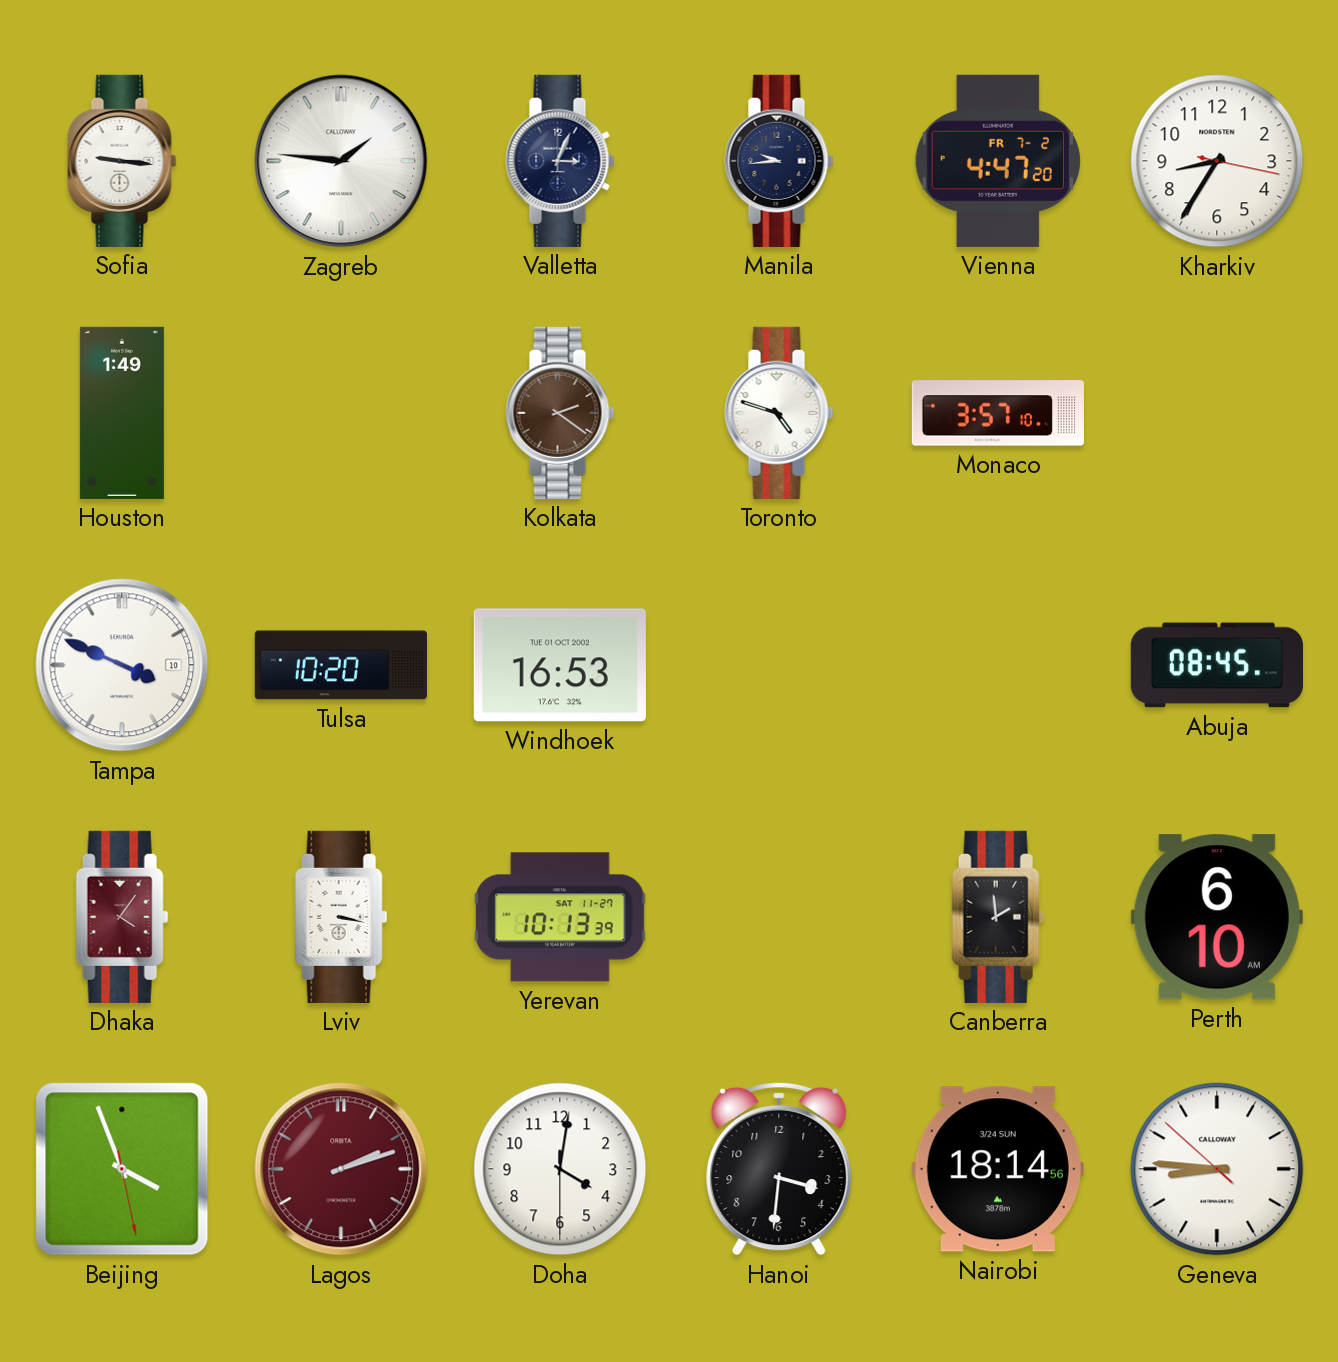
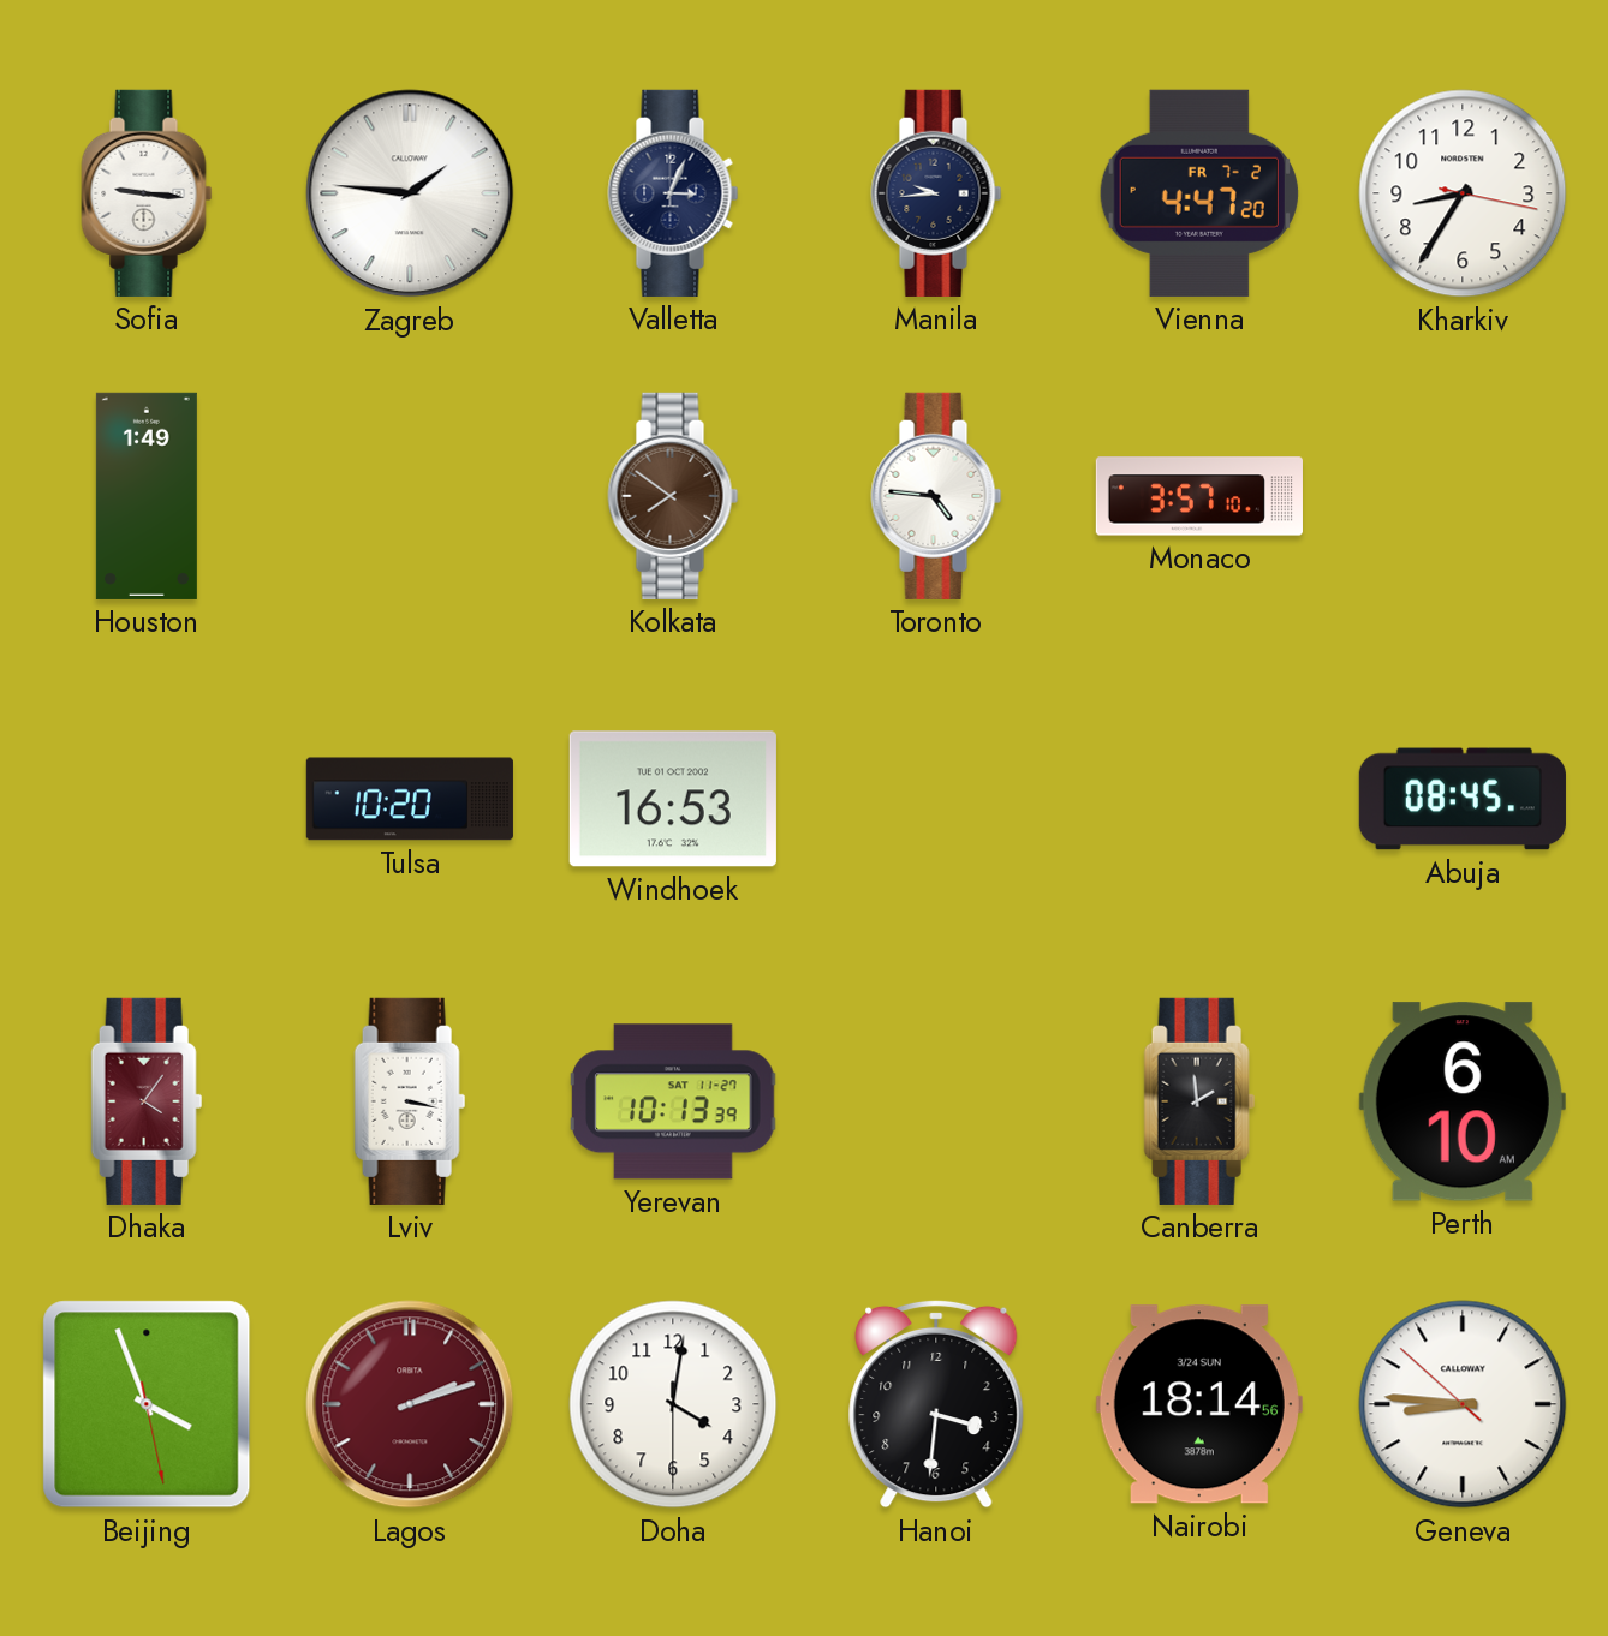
Kolkata: 2:21 -> 7:51
Toronto: 4:48 -> 4:46
Tampa: 3:49 -> none
